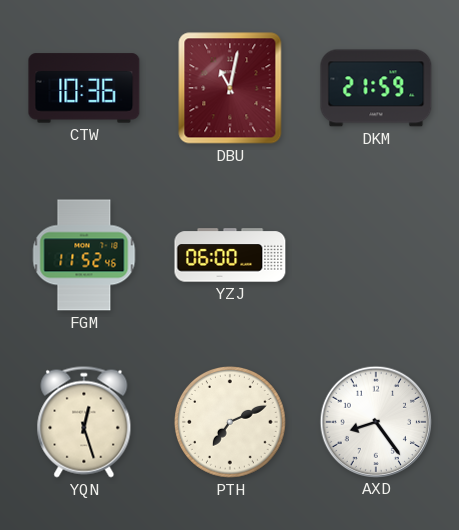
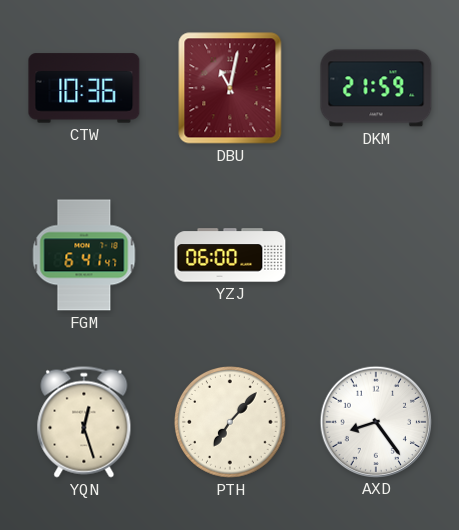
FGM: 11:52 -> 6:41
PTH: 7:11 -> 7:07
